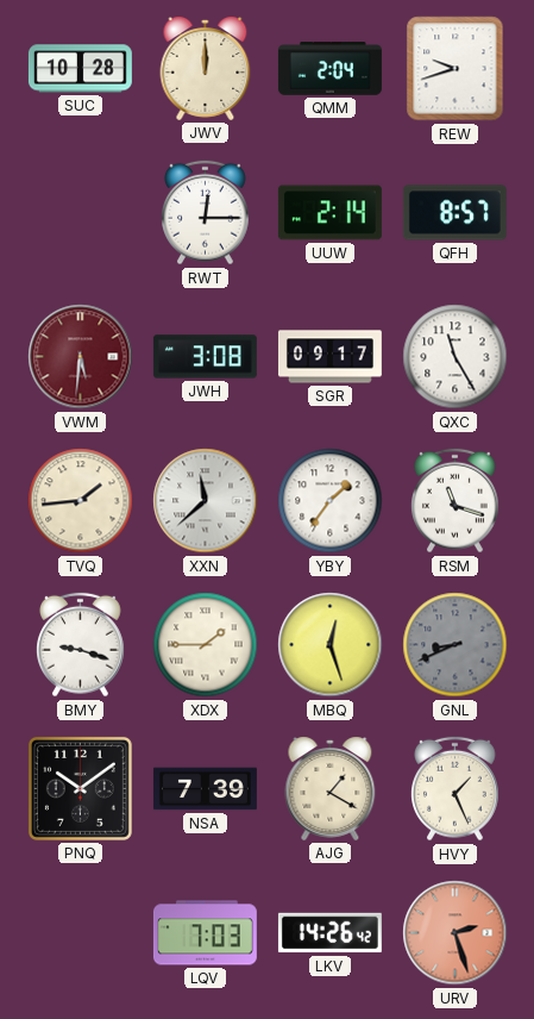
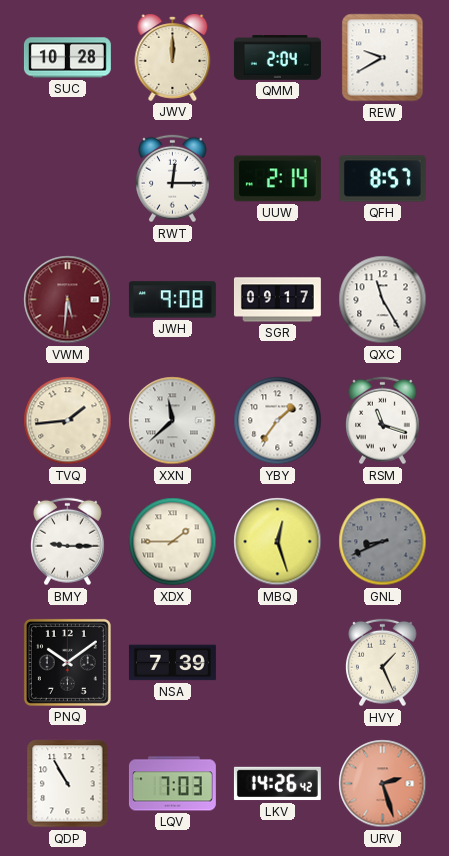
REW: 9:42 -> 9:40
JWH: 3:08 -> 9:08
BMY: 9:18 -> 9:15
AJG: 1:20 -> none
QDP: none -> 10:55
